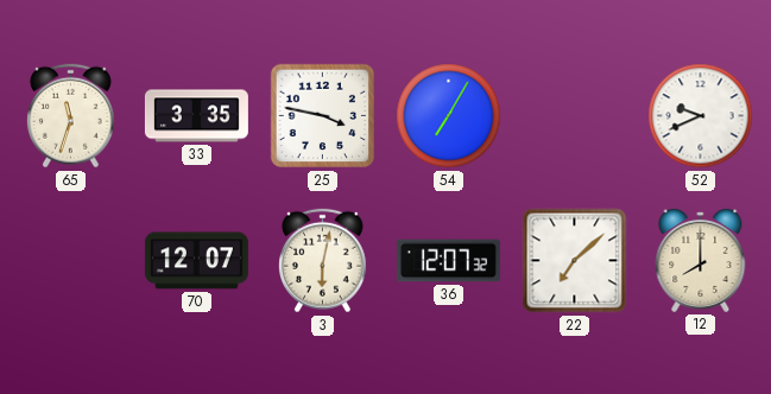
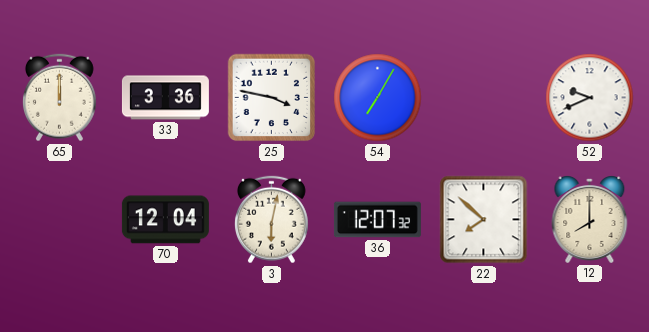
65: 11:33 -> 12:00
33: 3:35 -> 3:36
70: 12:07 -> 12:04
22: 7:08 -> 7:52
